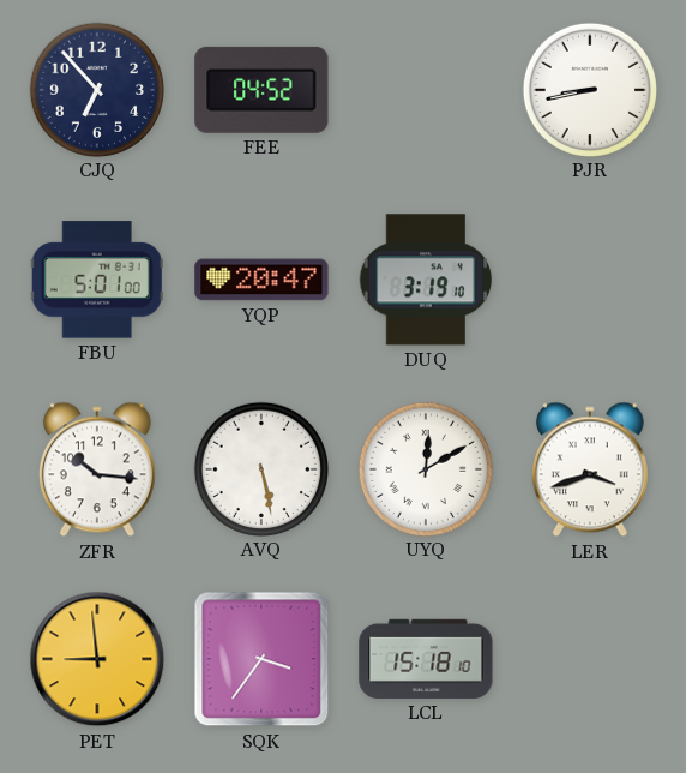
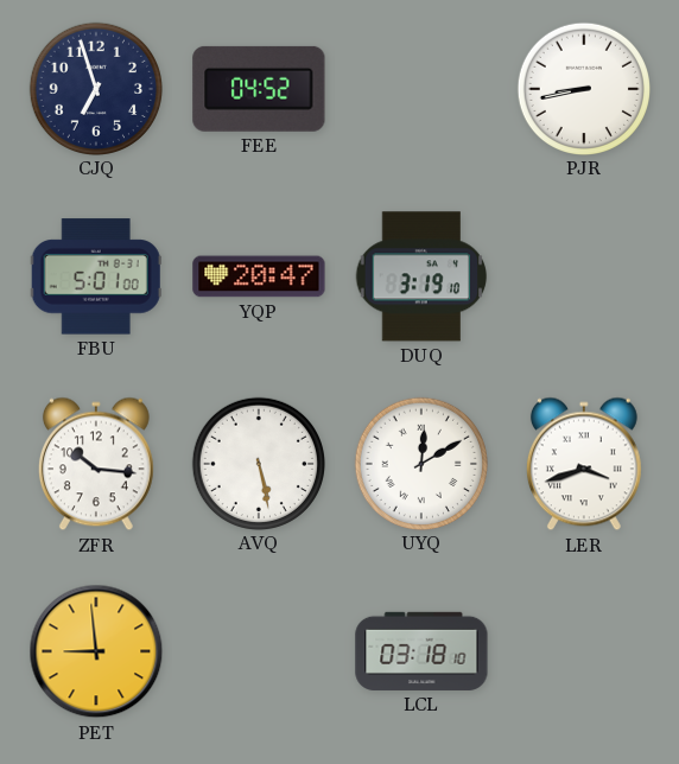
CJQ: 6:53 -> 6:57
SQK: 3:36 -> none
LCL: 15:18 -> 03:18
